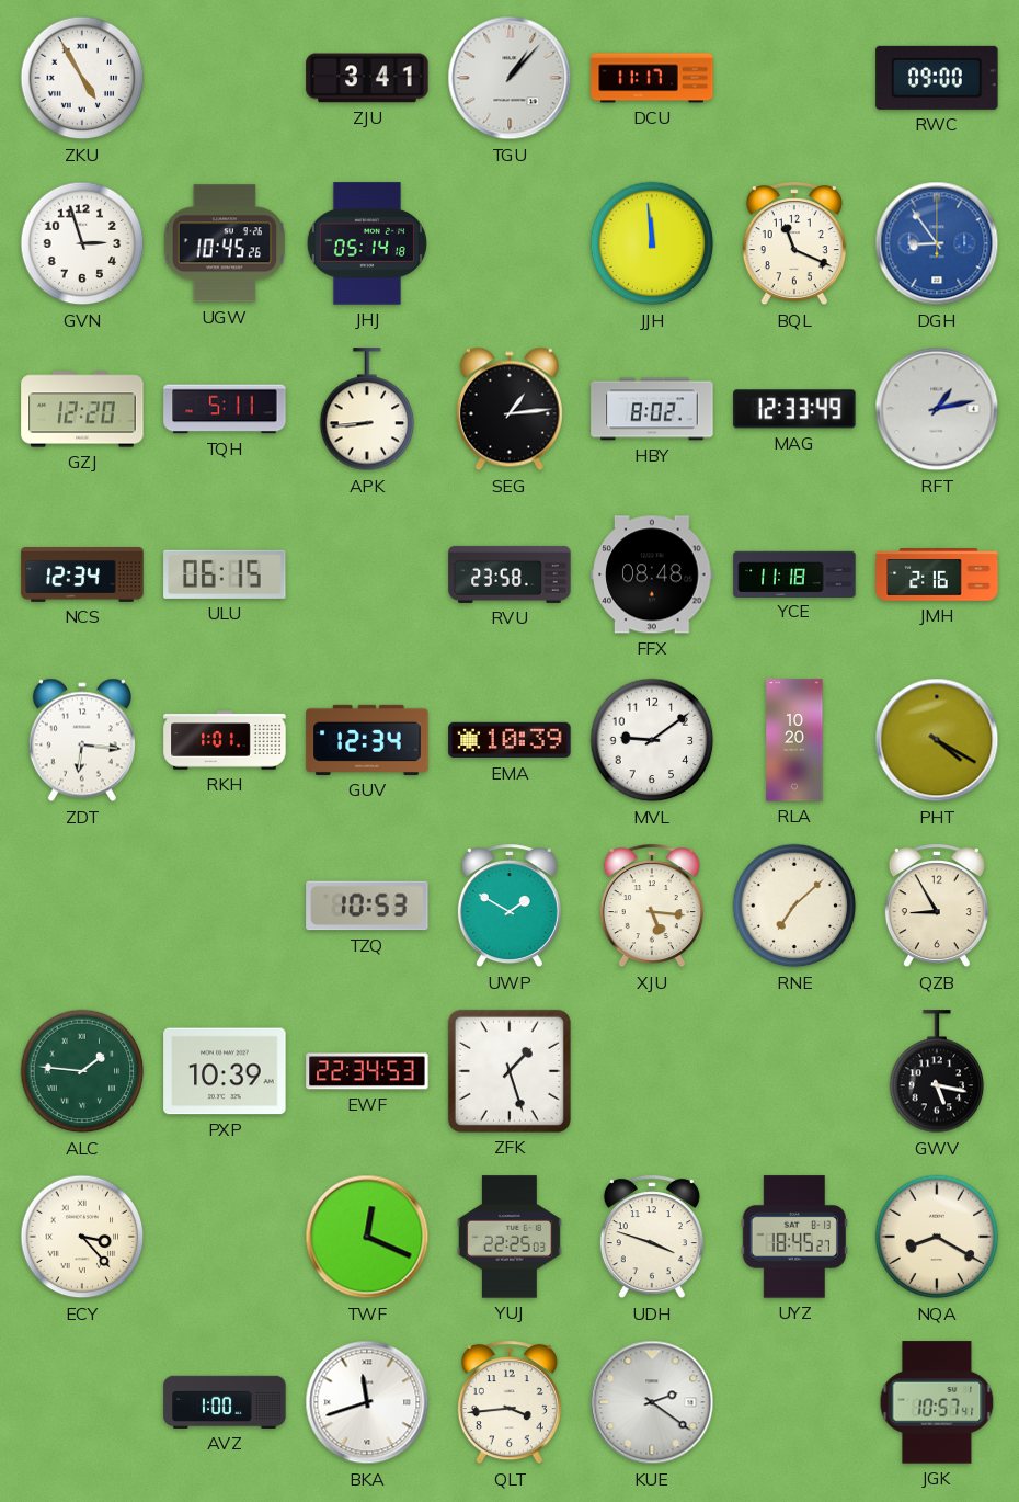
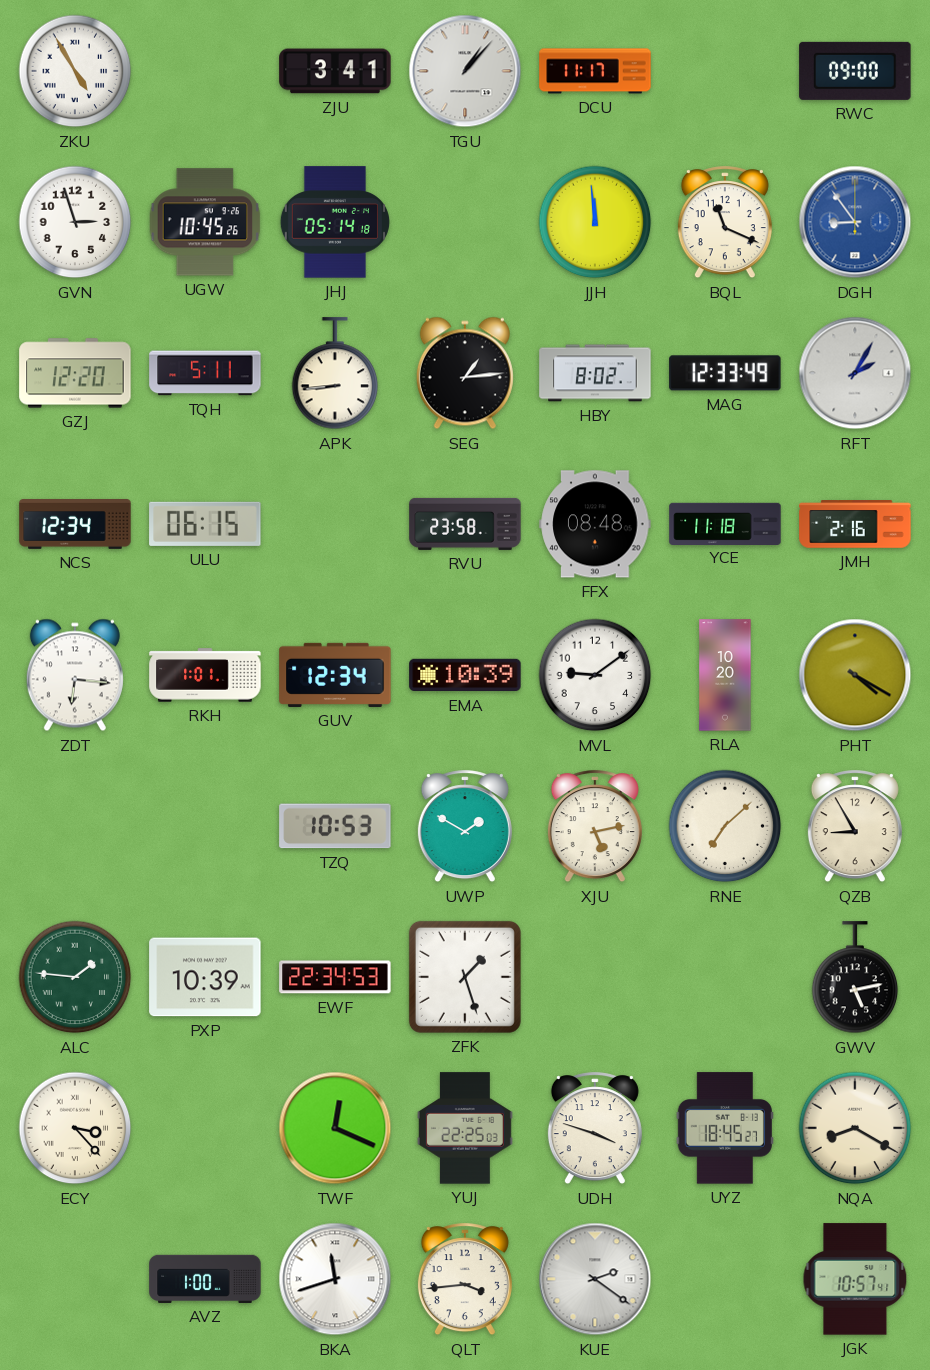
RFT: 1:13 -> 2:05
XJU: 5:16 -> 5:13
GWV: 5:17 -> 5:13
